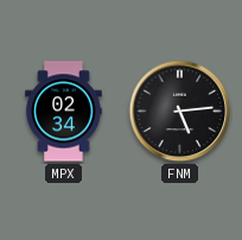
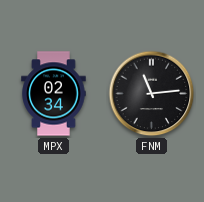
FNM: 5:14 -> 11:14
